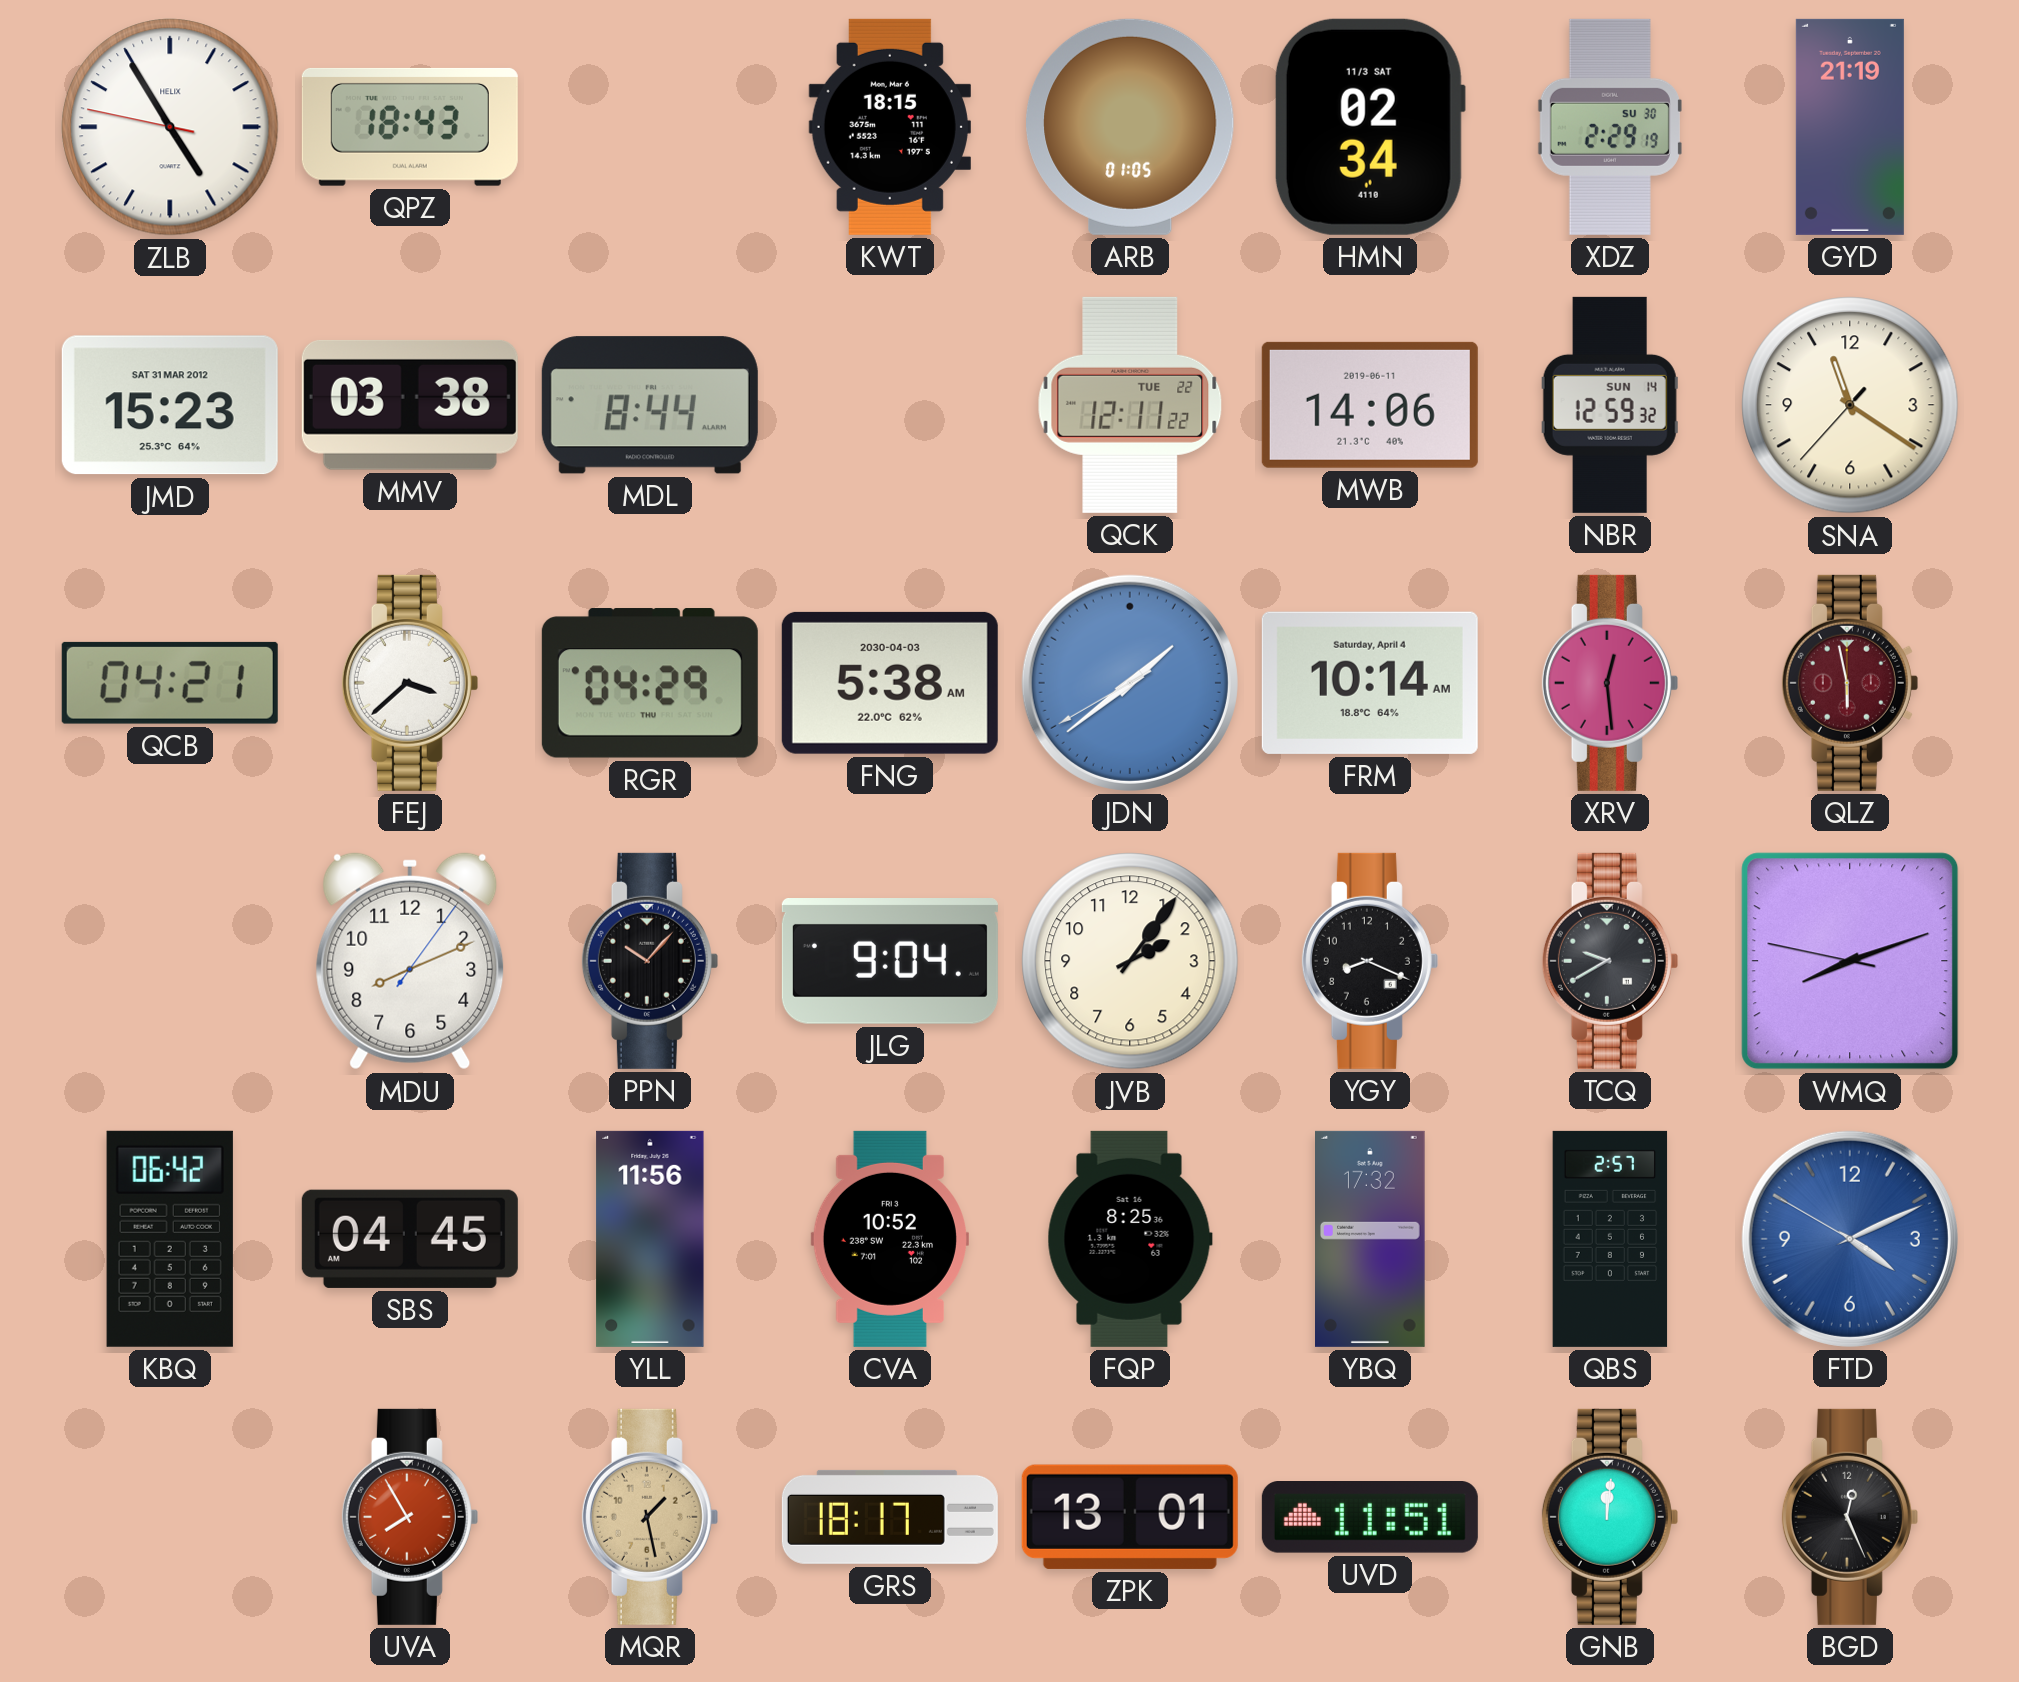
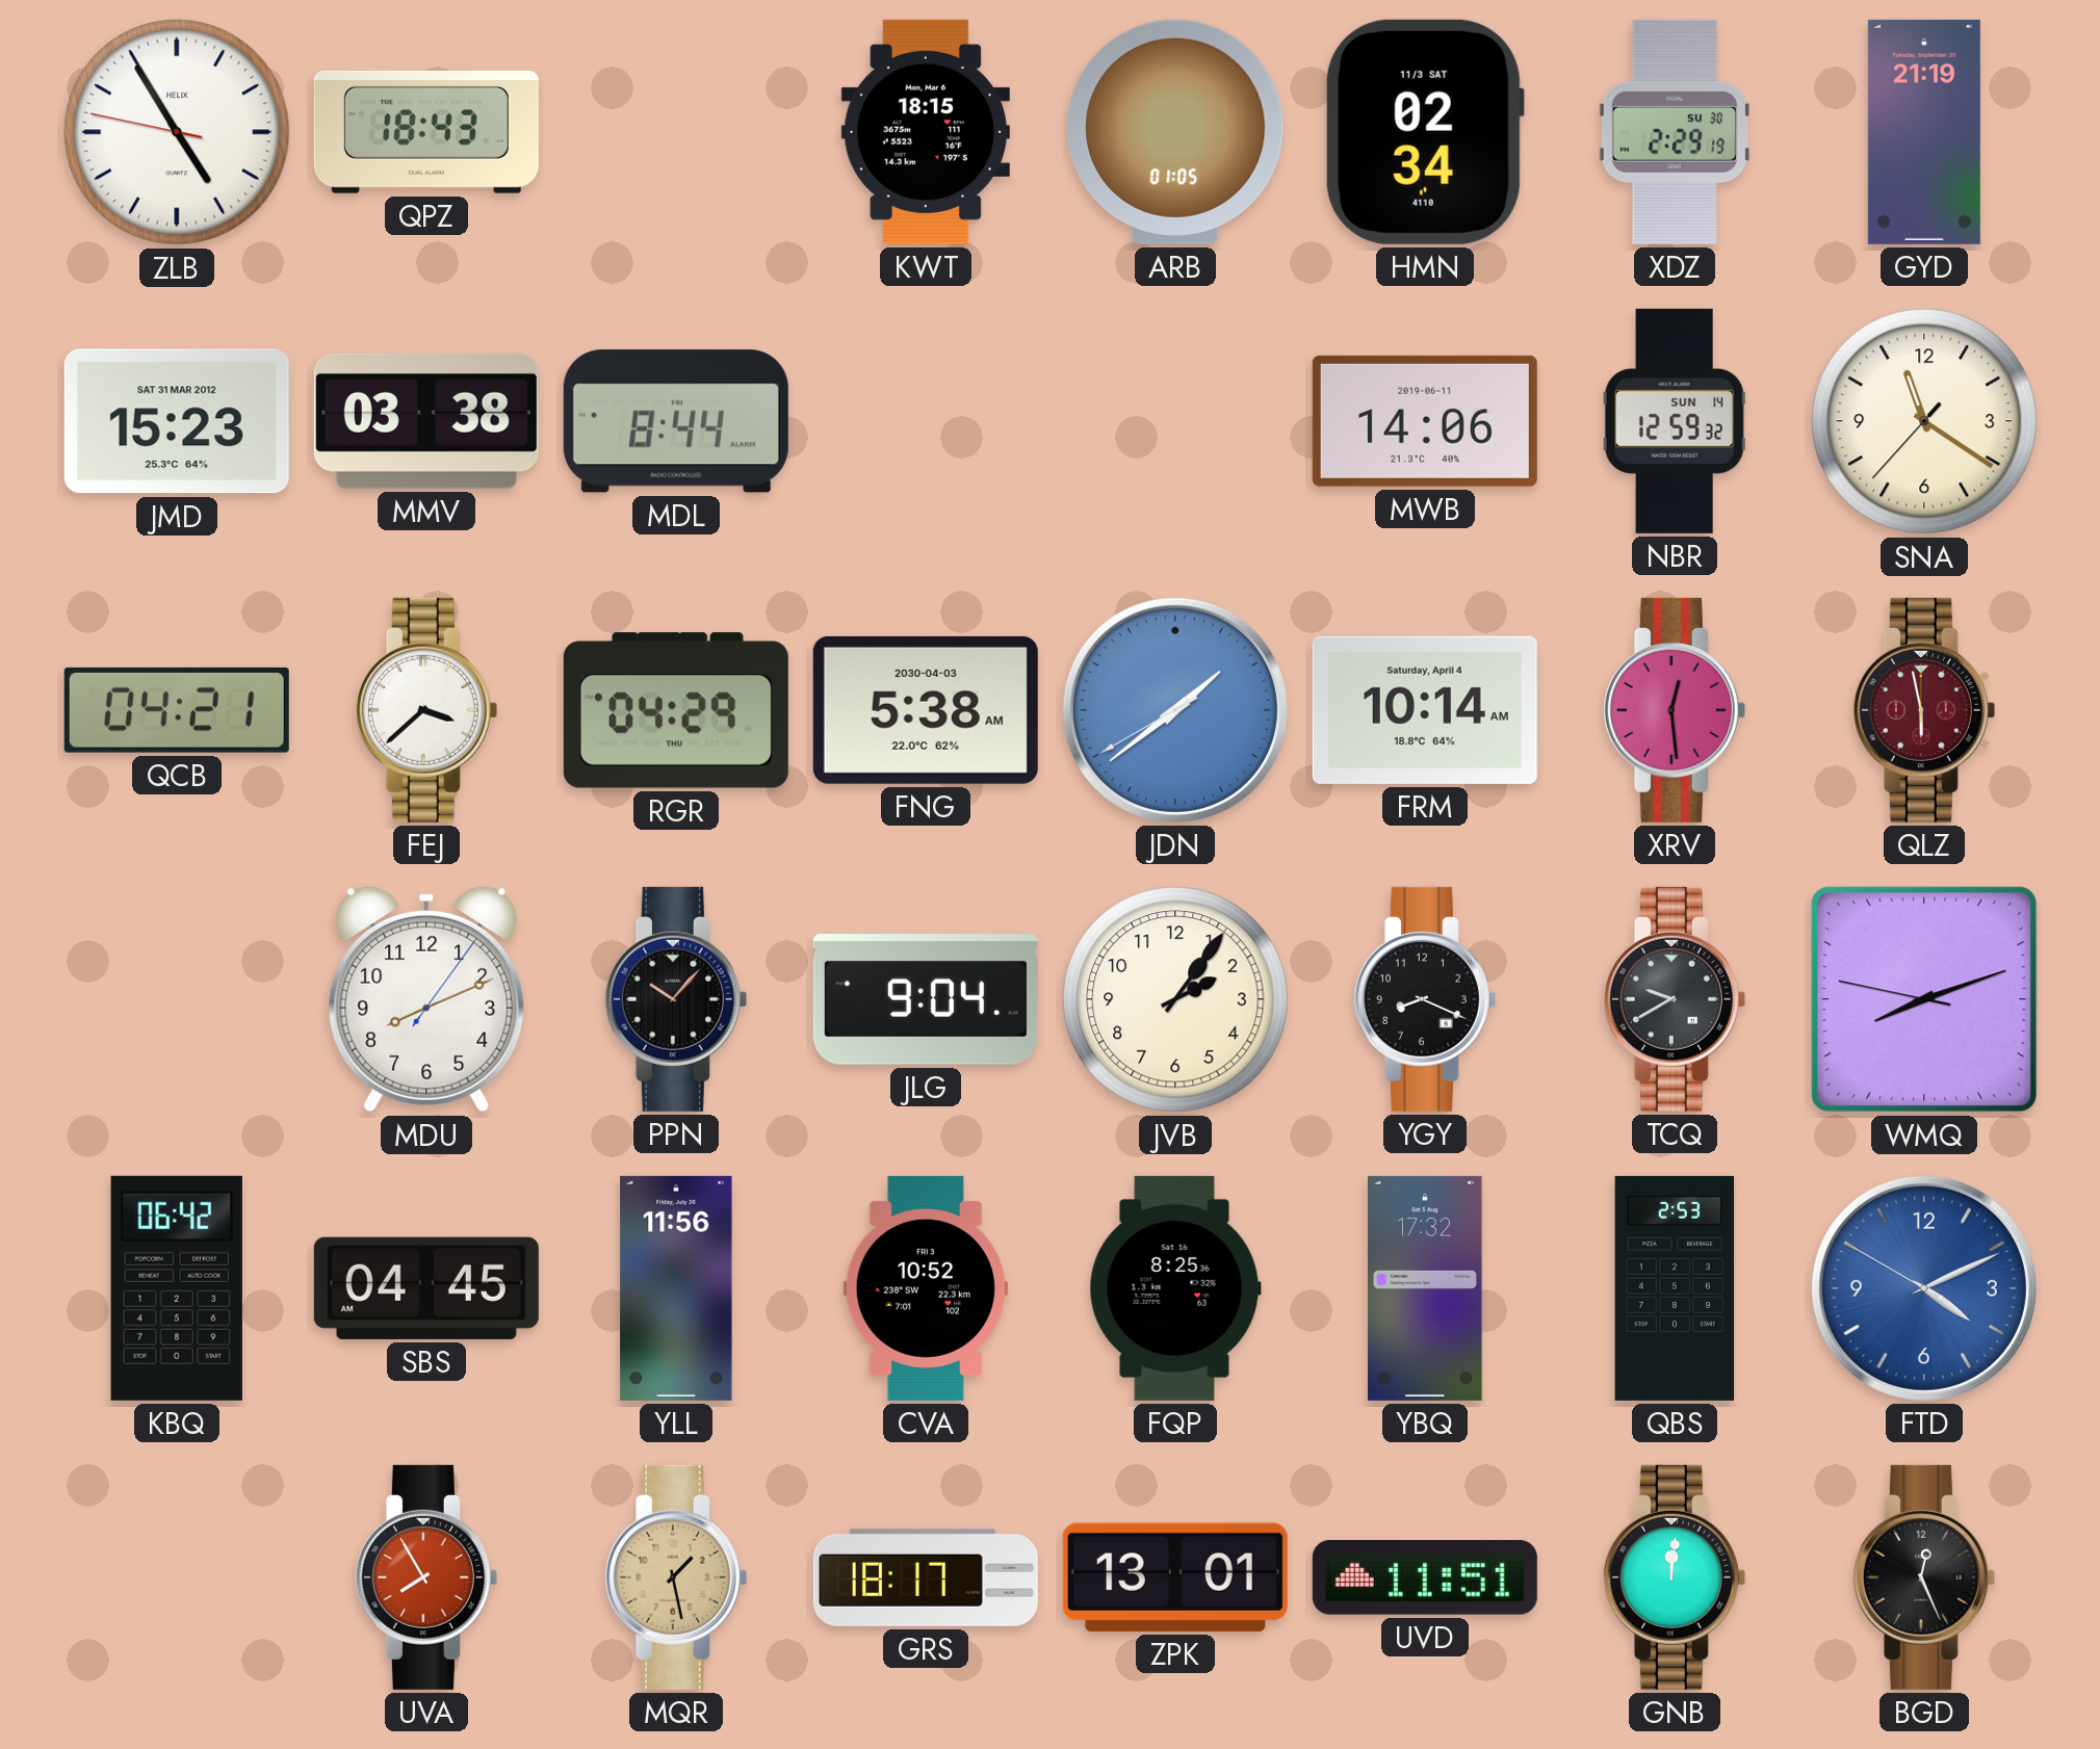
QCK: 12:11 -> none
QBS: 2:57 -> 2:53
